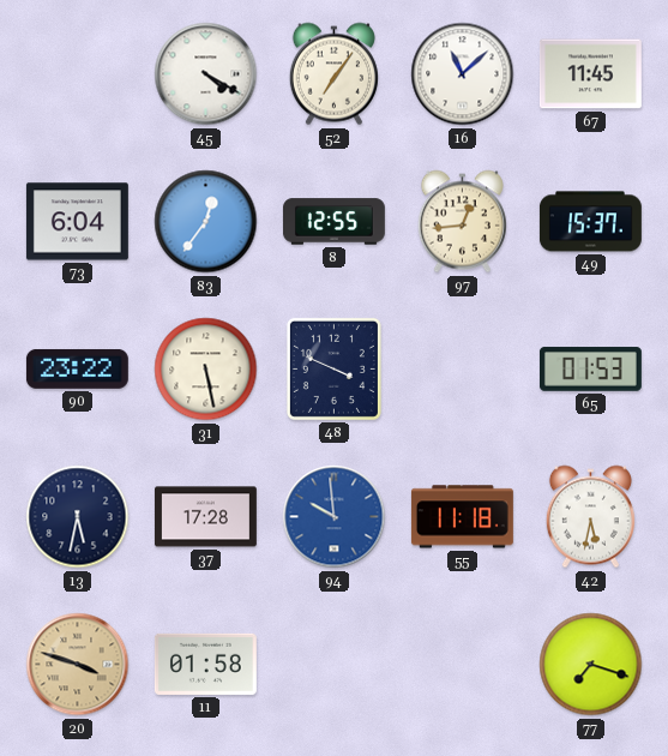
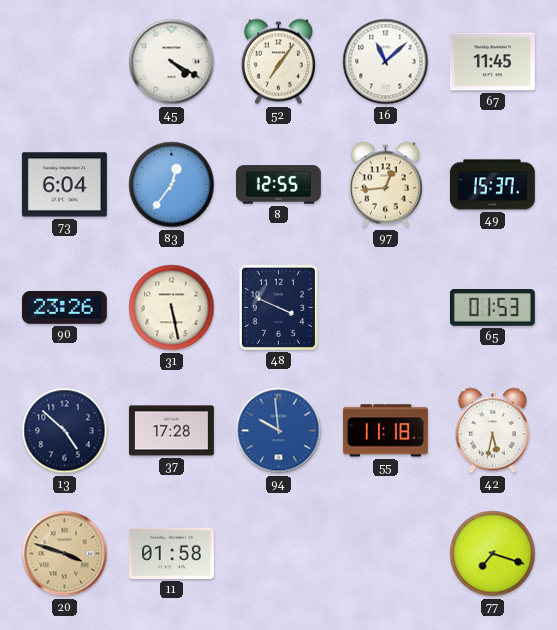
90: 23:22 -> 23:26
13: 5:32 -> 4:52
